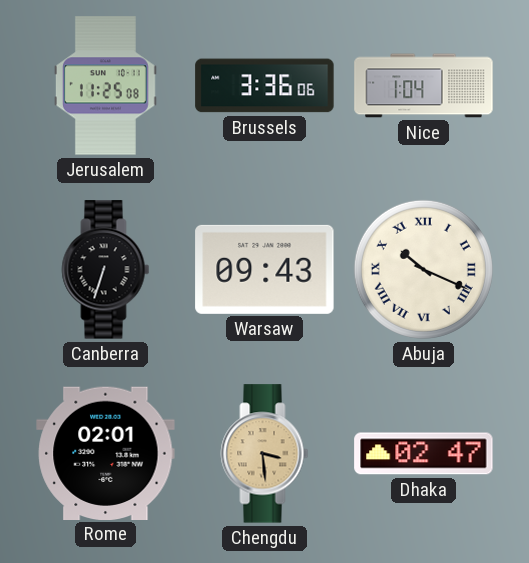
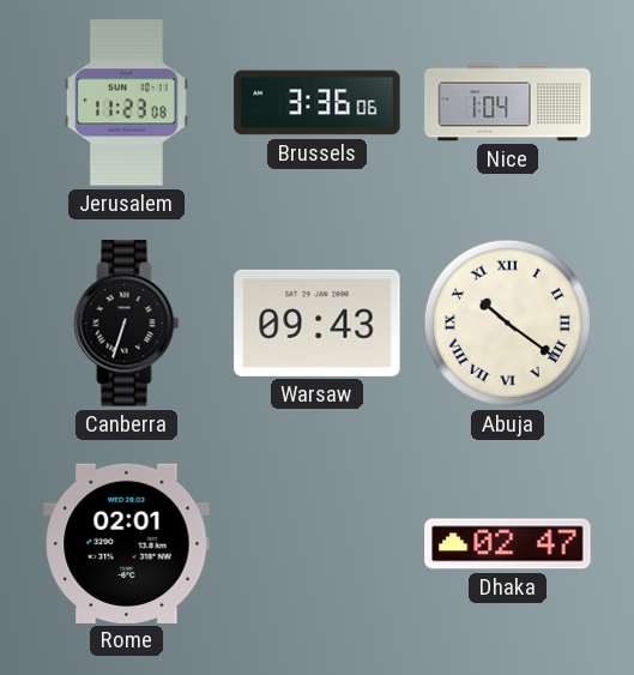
Jerusalem: 11:25 -> 11:23
Abuja: 10:19 -> 10:21
Chengdu: 3:29 -> none
